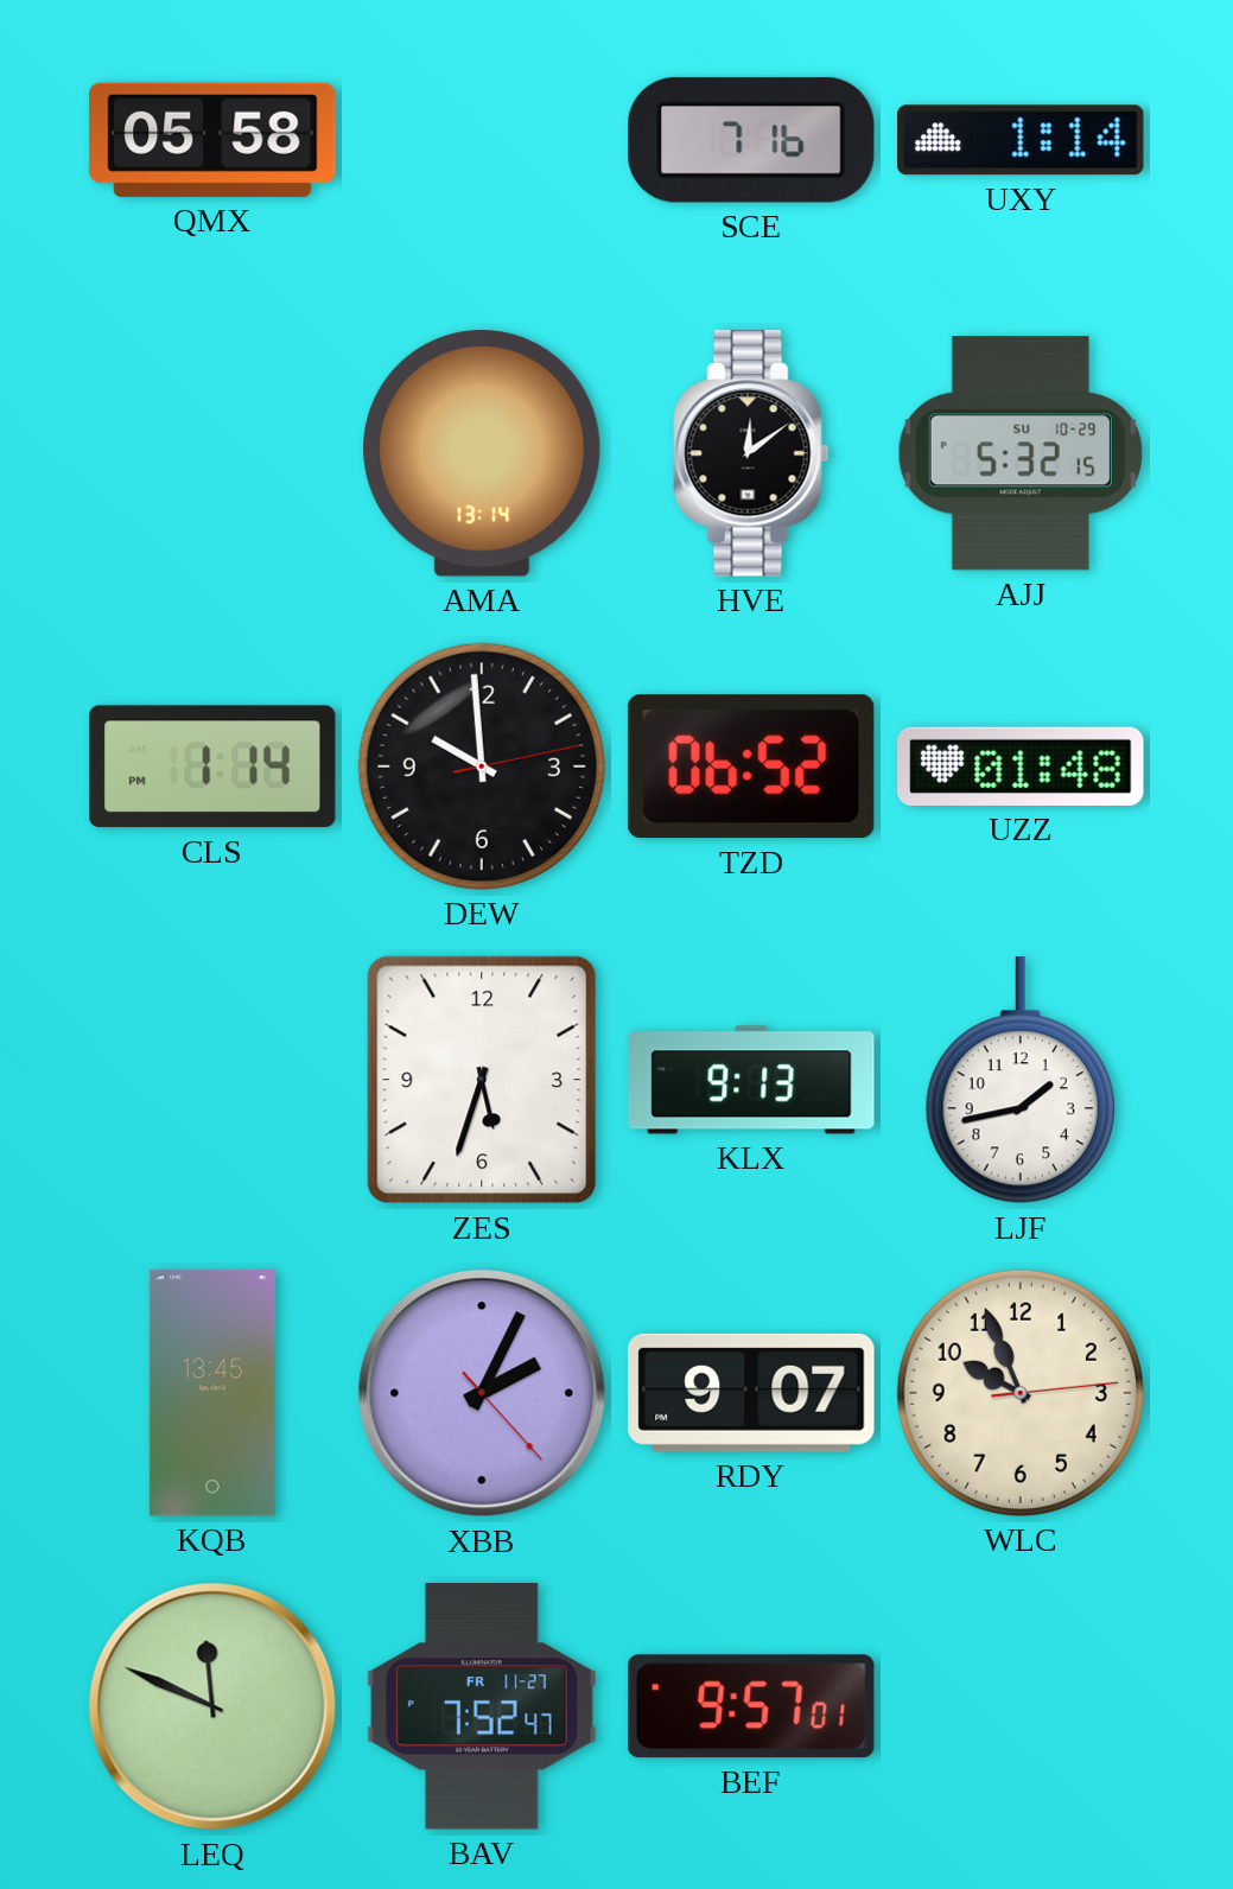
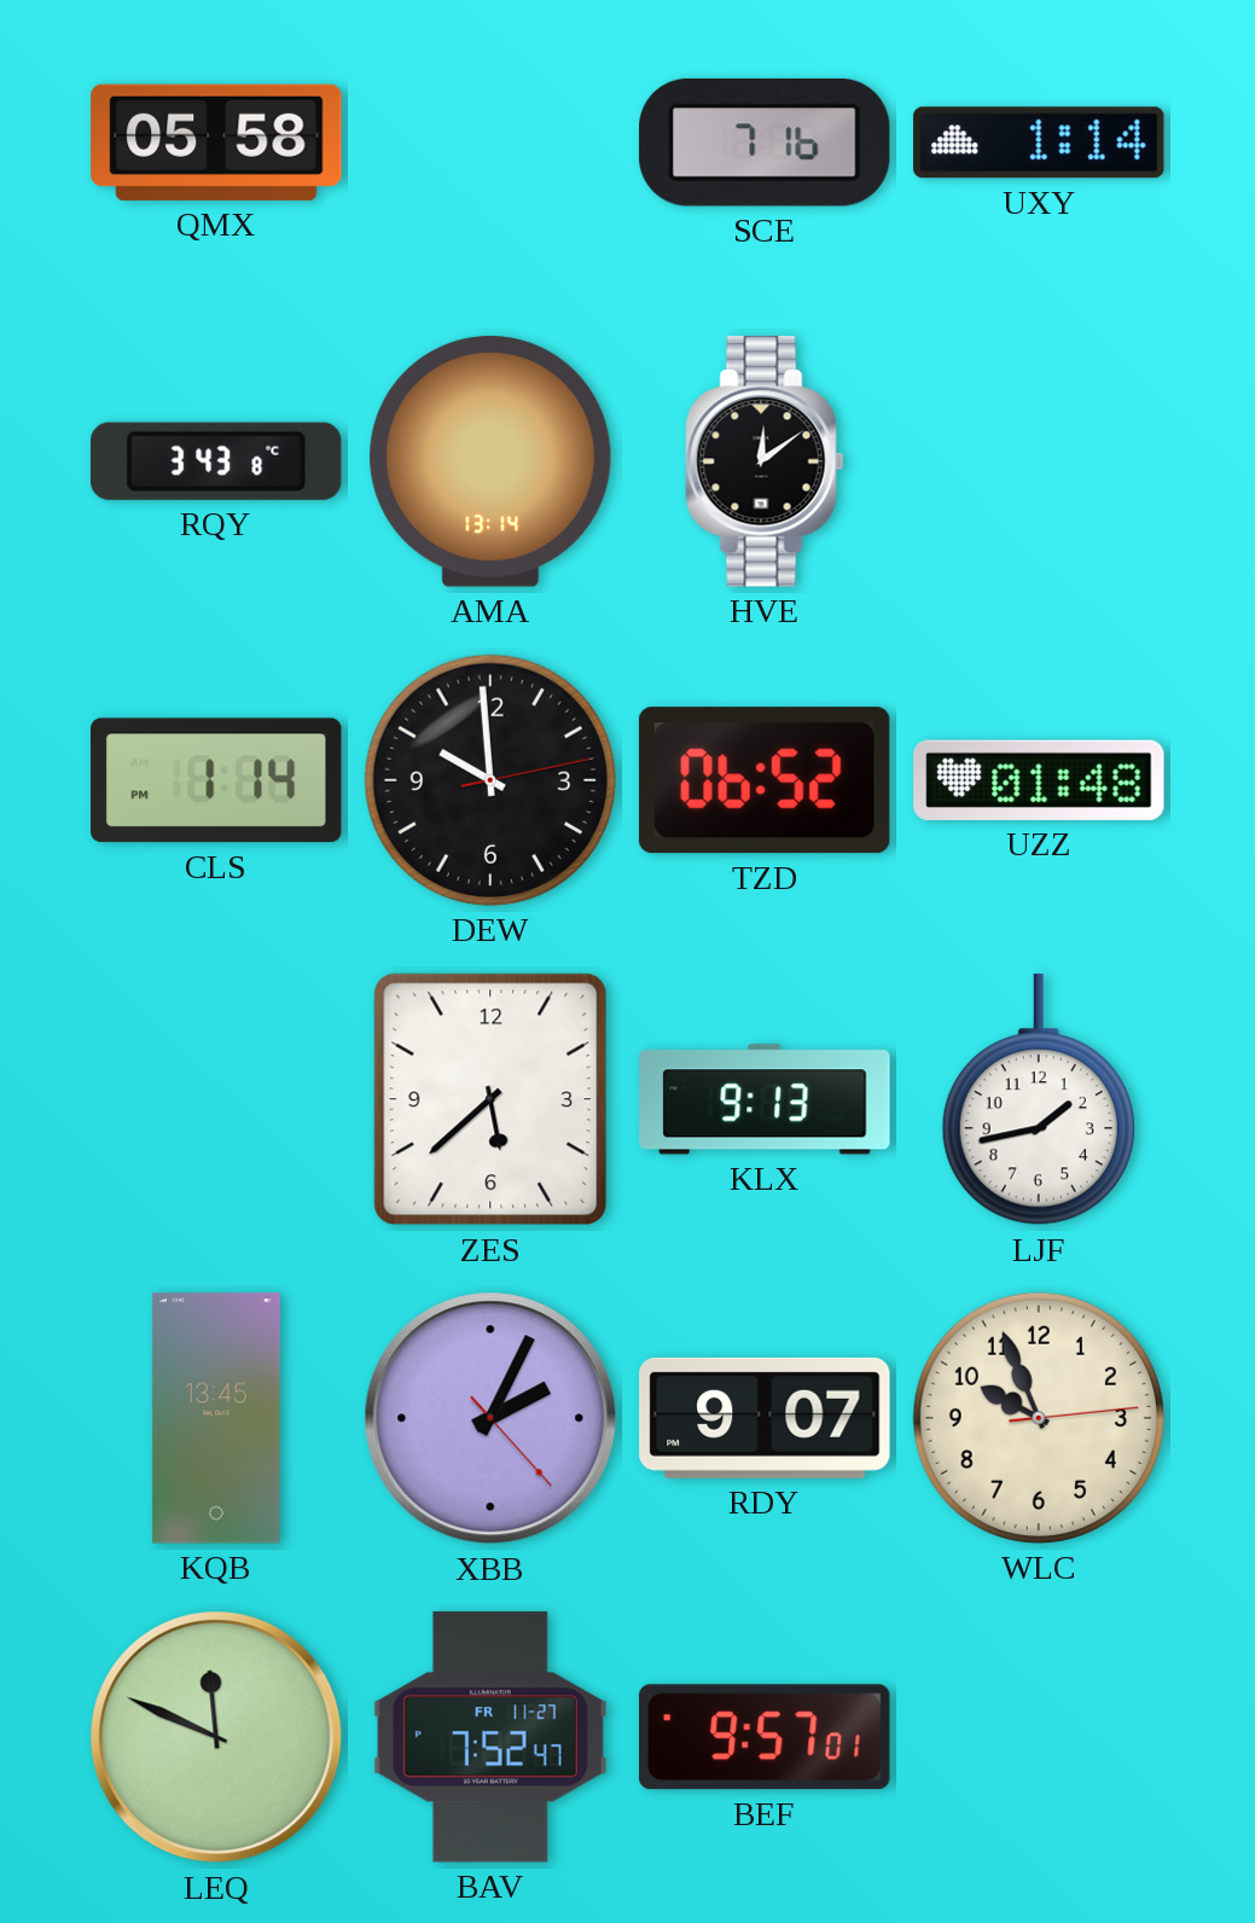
RQY: none -> 3:43
AJJ: 5:32 -> none
ZES: 5:33 -> 5:38
